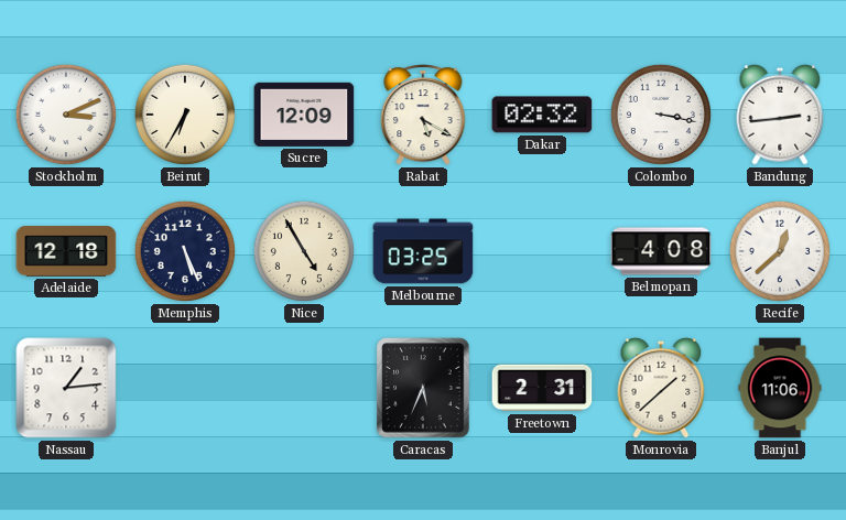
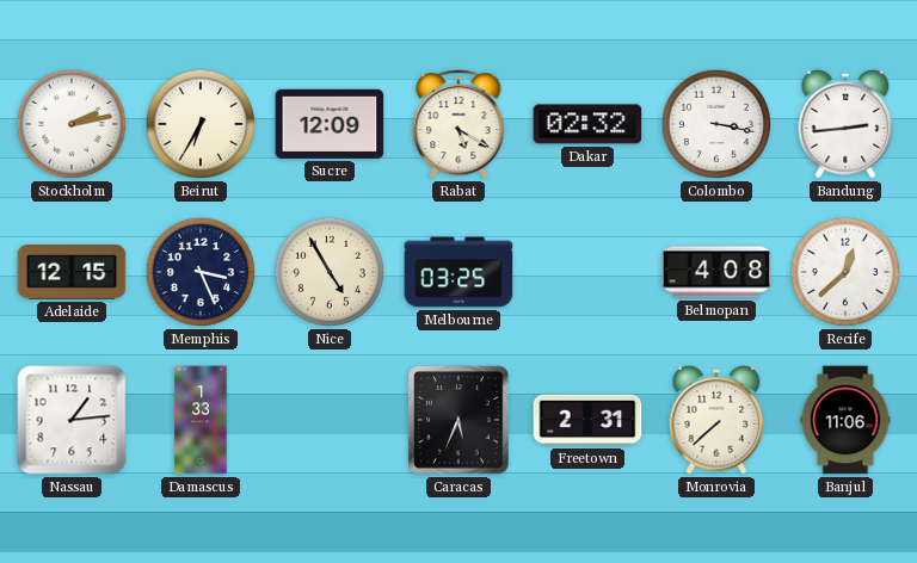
Stockholm: 3:11 -> 2:13
Adelaide: 12:18 -> 12:15
Memphis: 5:26 -> 3:26
Damascus: none -> 1:33
Monrovia: 1:38 -> 7:38
